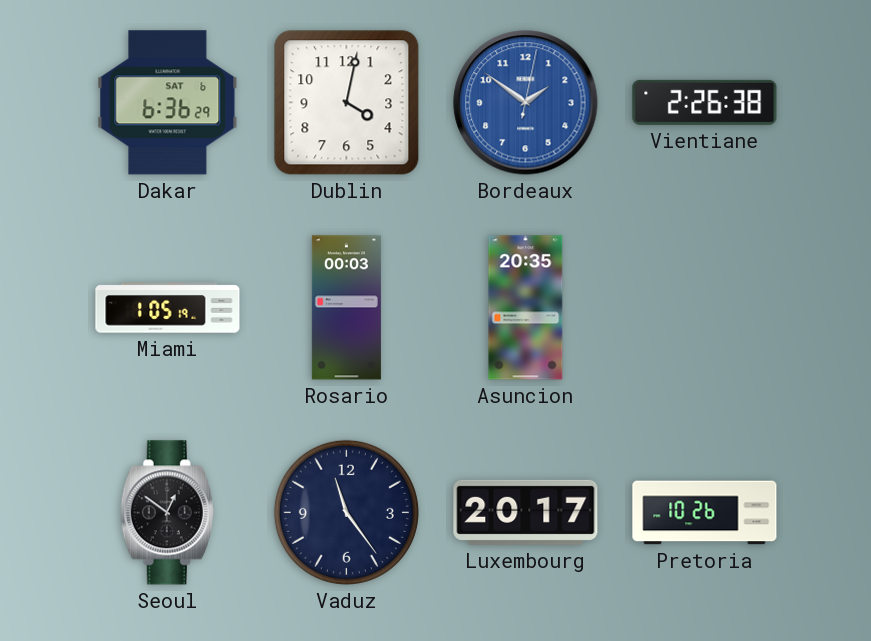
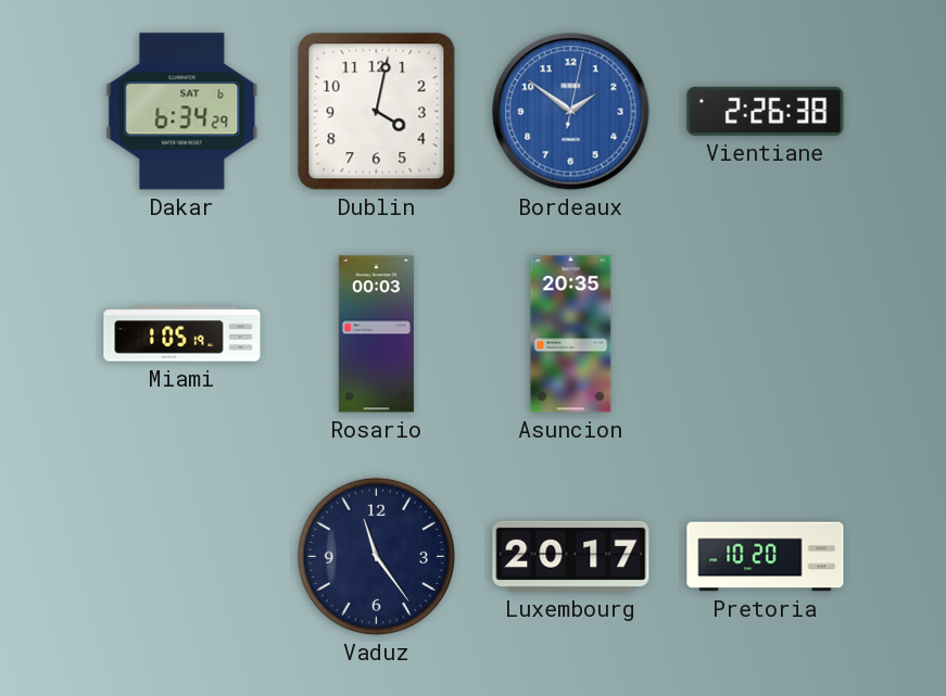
Dakar: 6:36 -> 6:34
Seoul: 12:51 -> none
Pretoria: 10:26 -> 10:20
